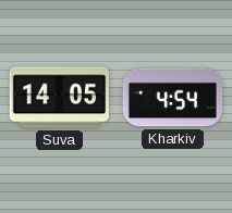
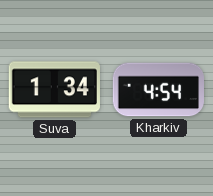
Suva: 14:05 -> 1:34
